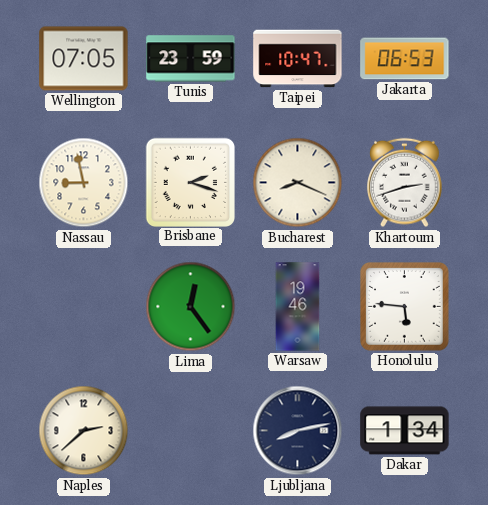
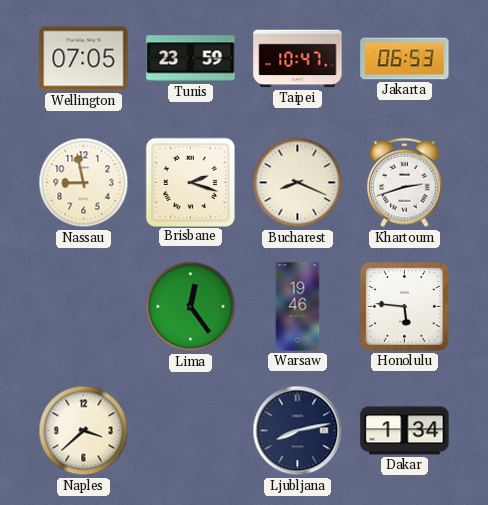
Naples: 2:38 -> 3:38
